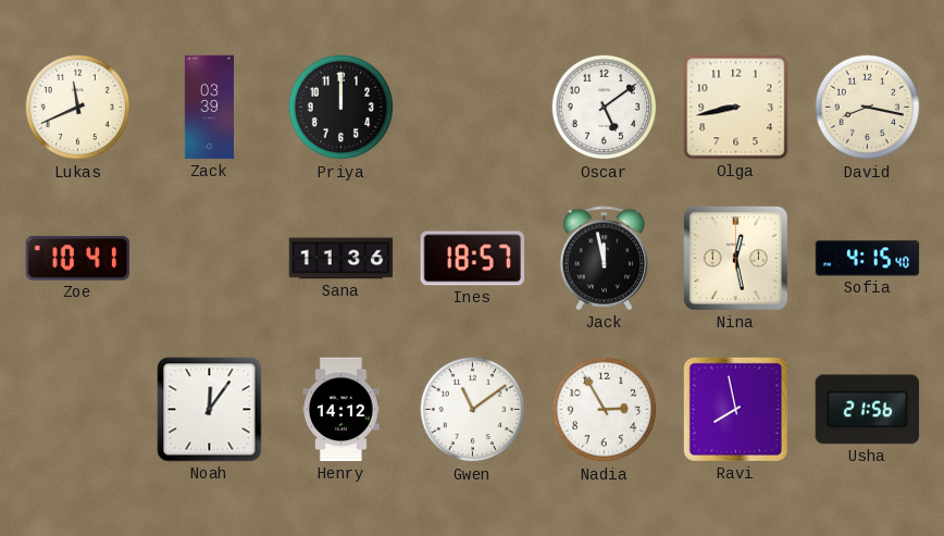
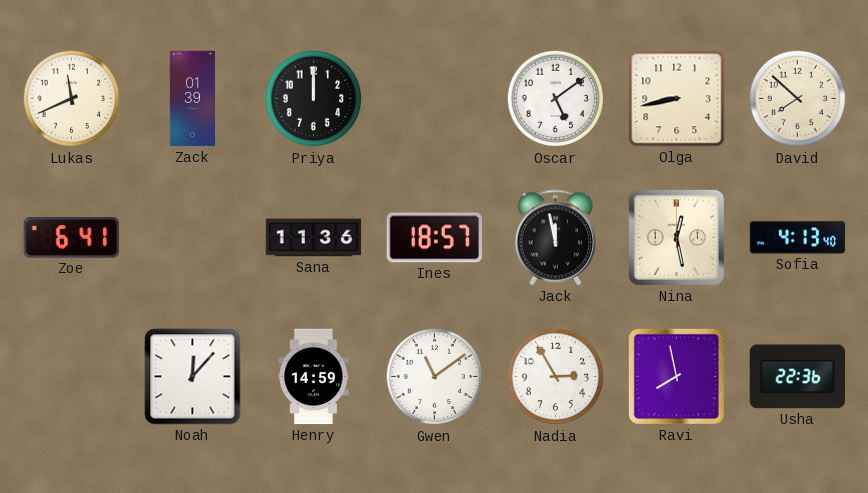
Zack: 03:39 -> 01:39
David: 8:17 -> 7:52
Zoe: 10:41 -> 6:41
Sofia: 4:15 -> 4:13
Noah: 12:06 -> 12:07
Henry: 14:12 -> 14:59
Usha: 21:56 -> 22:36
